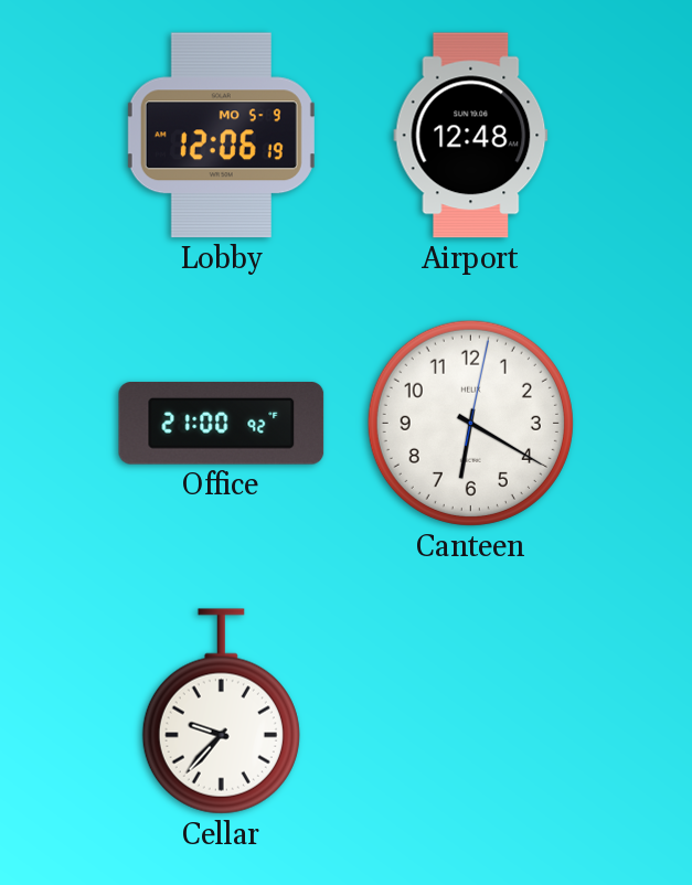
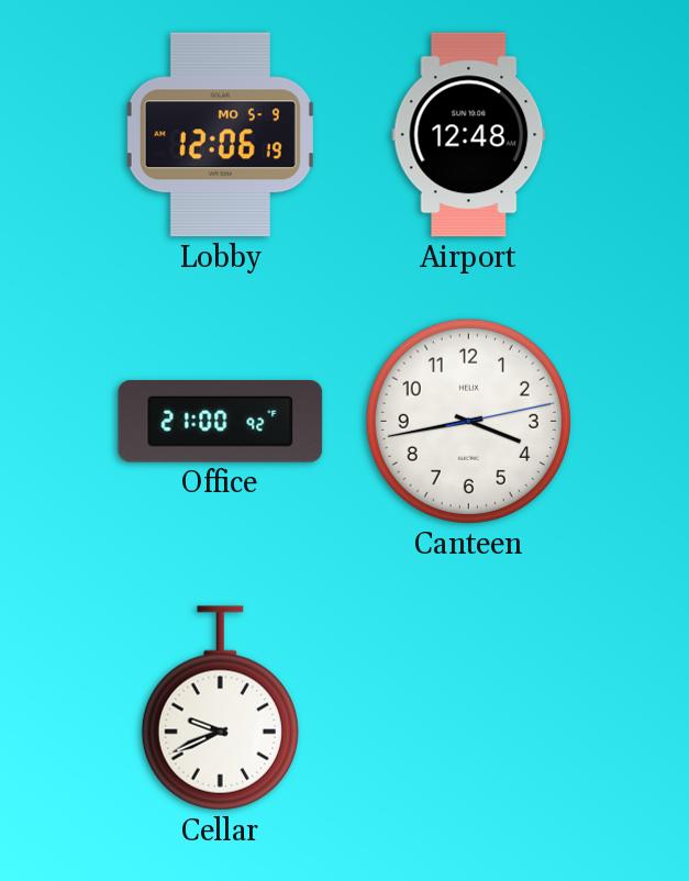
Canteen: 6:20 -> 3:43
Cellar: 9:37 -> 9:41
